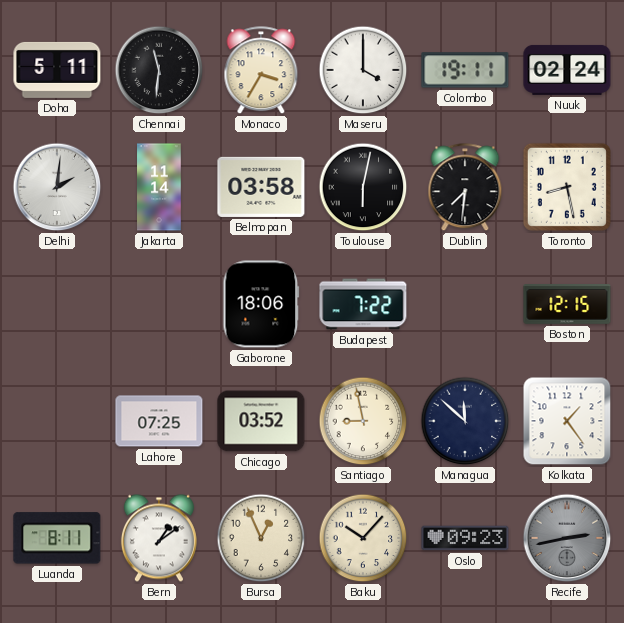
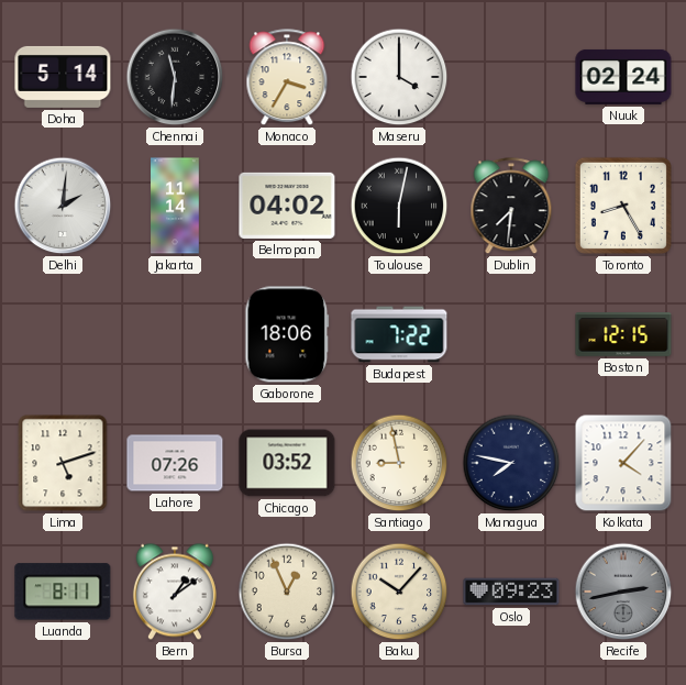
Doha: 5:11 -> 5:14
Colombo: 19:11 -> none
Belmopan: 03:58 -> 04:02
Toronto: 8:28 -> 8:25
Lima: none -> 5:12
Lahore: 07:25 -> 07:26
Managua: 11:52 -> 7:47
Kolkata: 1:24 -> 4:07
